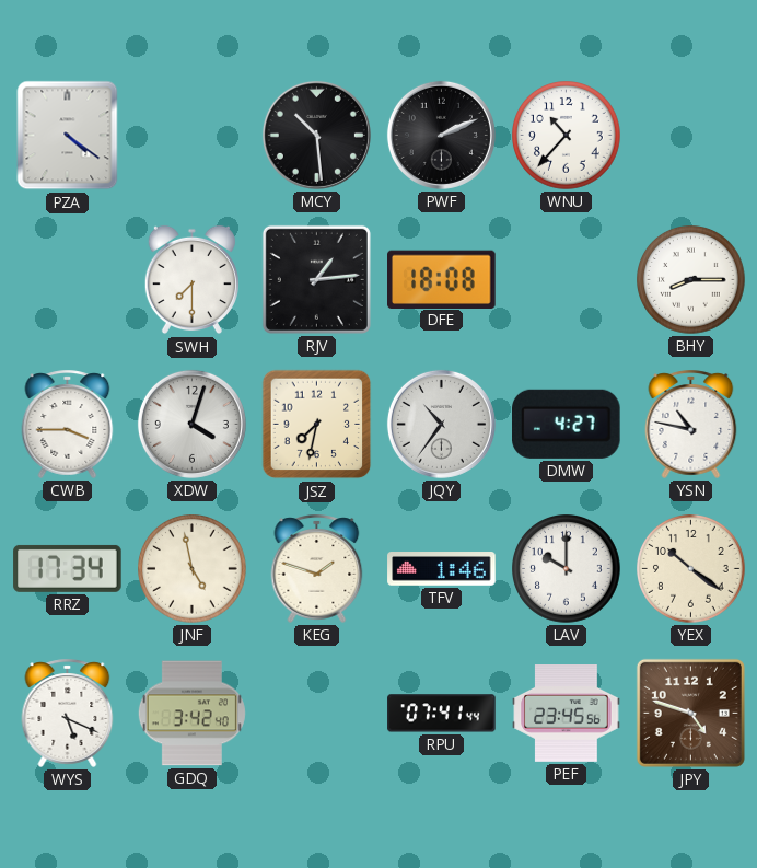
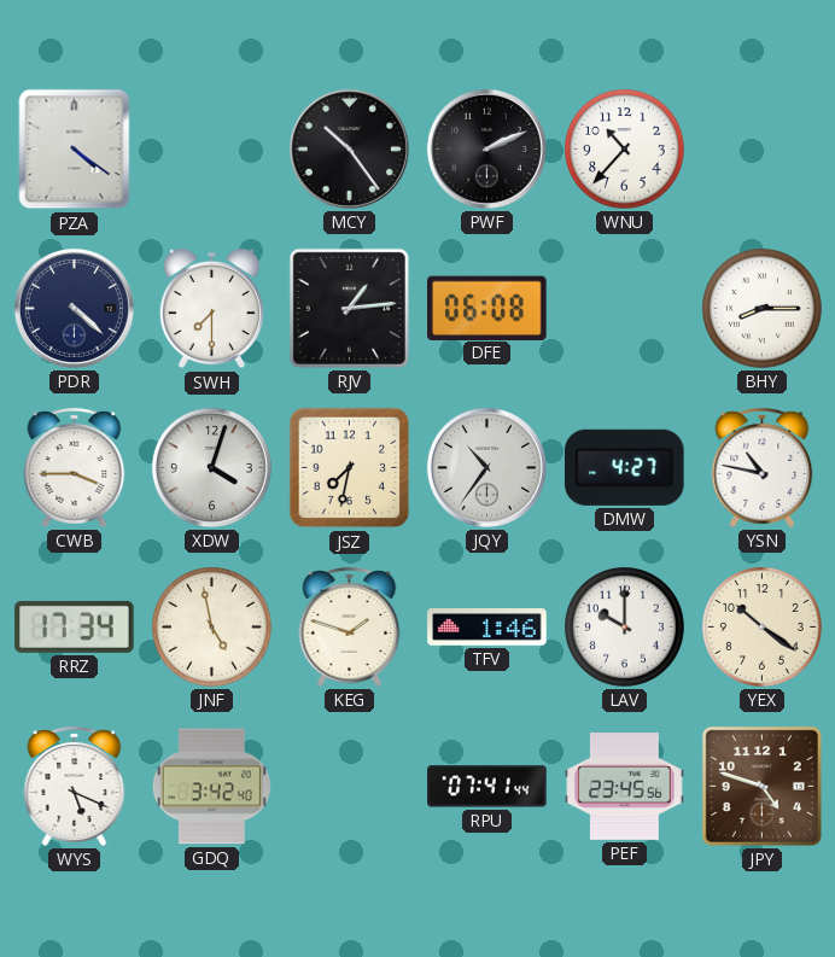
MCY: 10:29 -> 10:24
PDR: none -> 4:22
DFE: 18:08 -> 06:08
